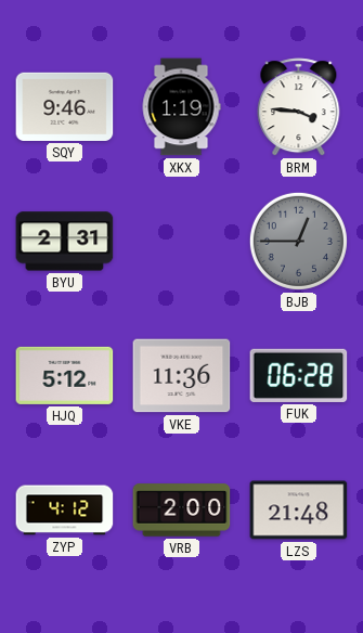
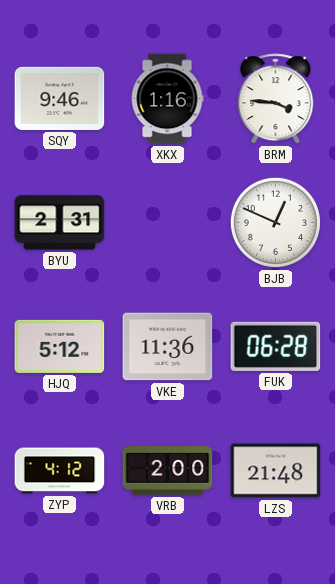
XKX: 1:19 -> 1:16
BJB: 12:45 -> 12:49
BJB dial: grey -> white
